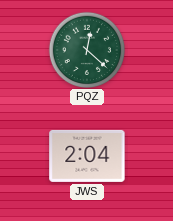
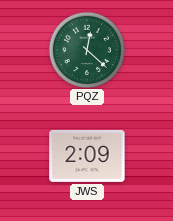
JWS: 2:04 -> 2:09
